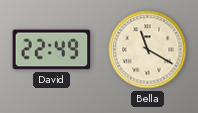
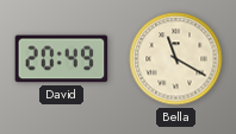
David: 22:49 -> 20:49
